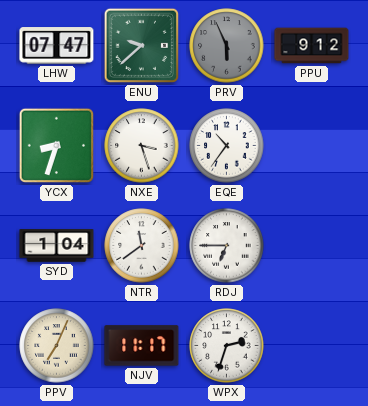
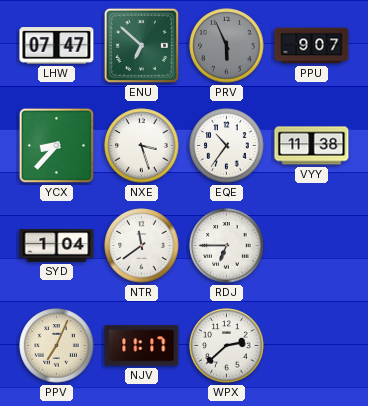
ENU: 9:38 -> 6:52
PPU: 9:12 -> 9:07
YCX: 8:33 -> 8:37
VYY: none -> 11:38
WPX: 2:33 -> 2:38
